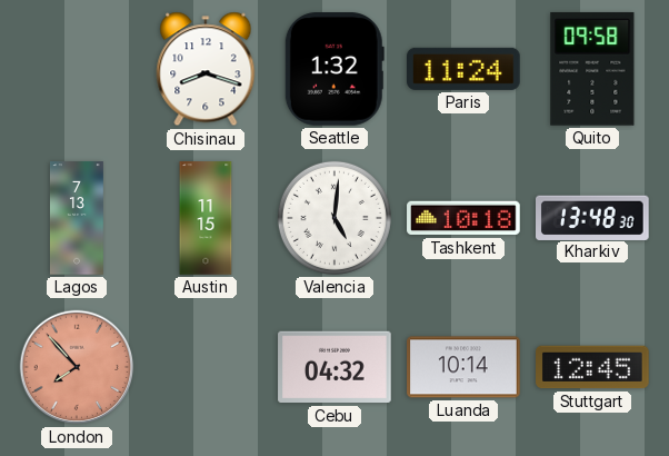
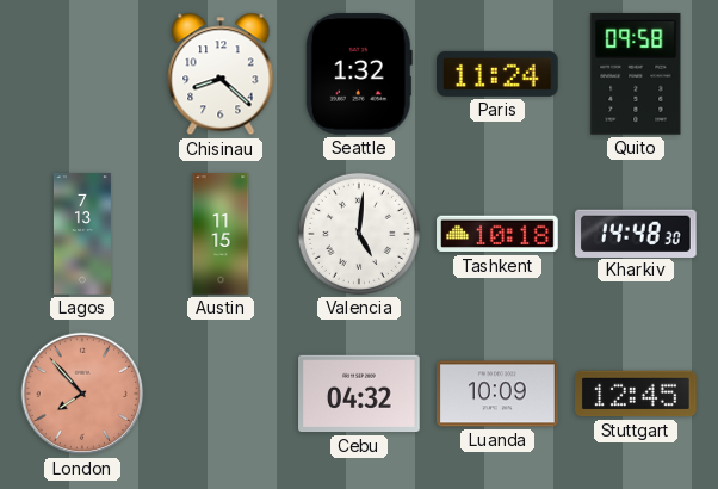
Chisinau: 8:18 -> 8:22
Kharkiv: 13:48 -> 14:48
Luanda: 10:14 -> 10:09
